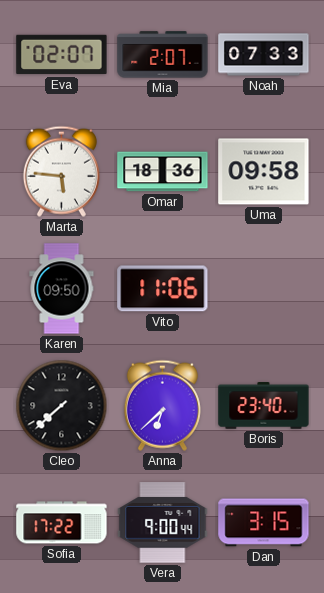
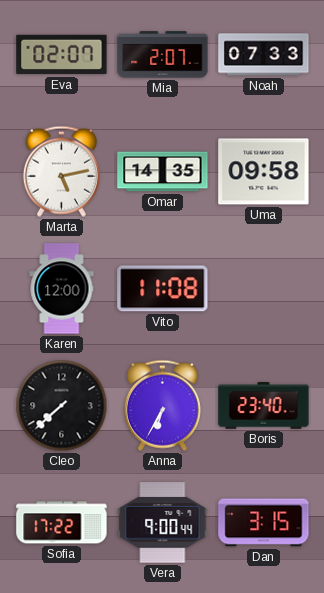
Marta: 5:46 -> 5:13
Omar: 18:36 -> 14:35
Karen: 09:50 -> 12:00
Vito: 11:06 -> 11:08
Anna: 6:38 -> 6:35
